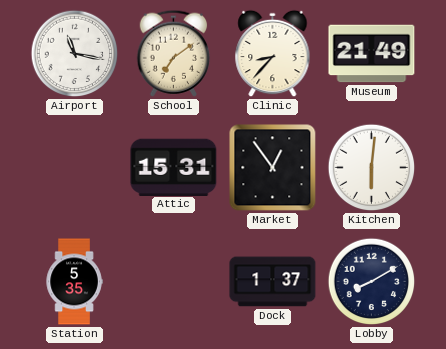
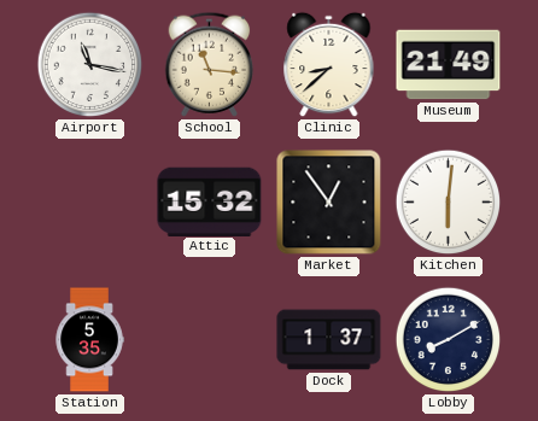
School: 7:09 -> 11:16
Clinic: 8:37 -> 8:38
Attic: 15:31 -> 15:32
